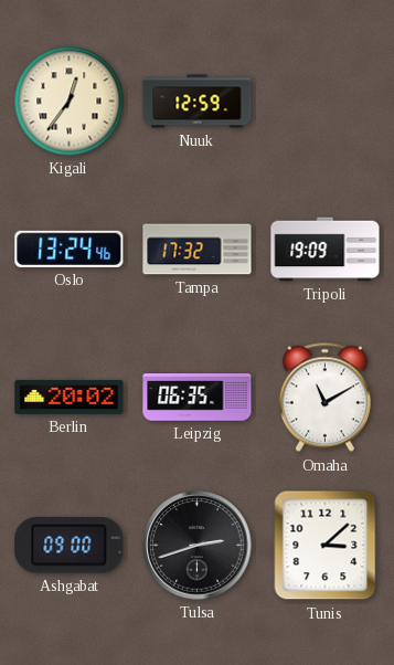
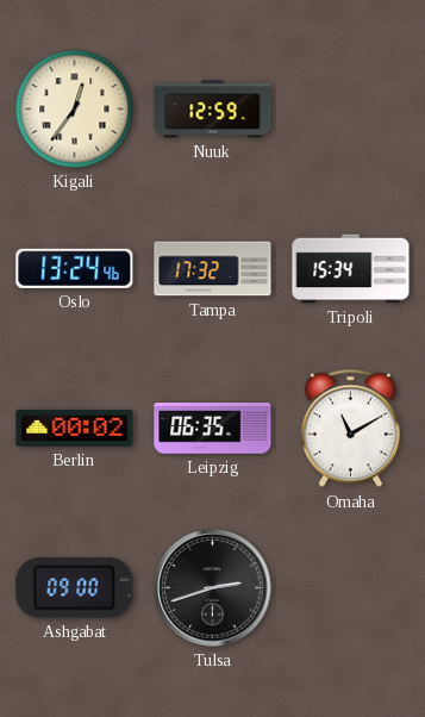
Tripoli: 19:09 -> 15:34
Berlin: 20:02 -> 00:02
Tunis: 3:08 -> none
